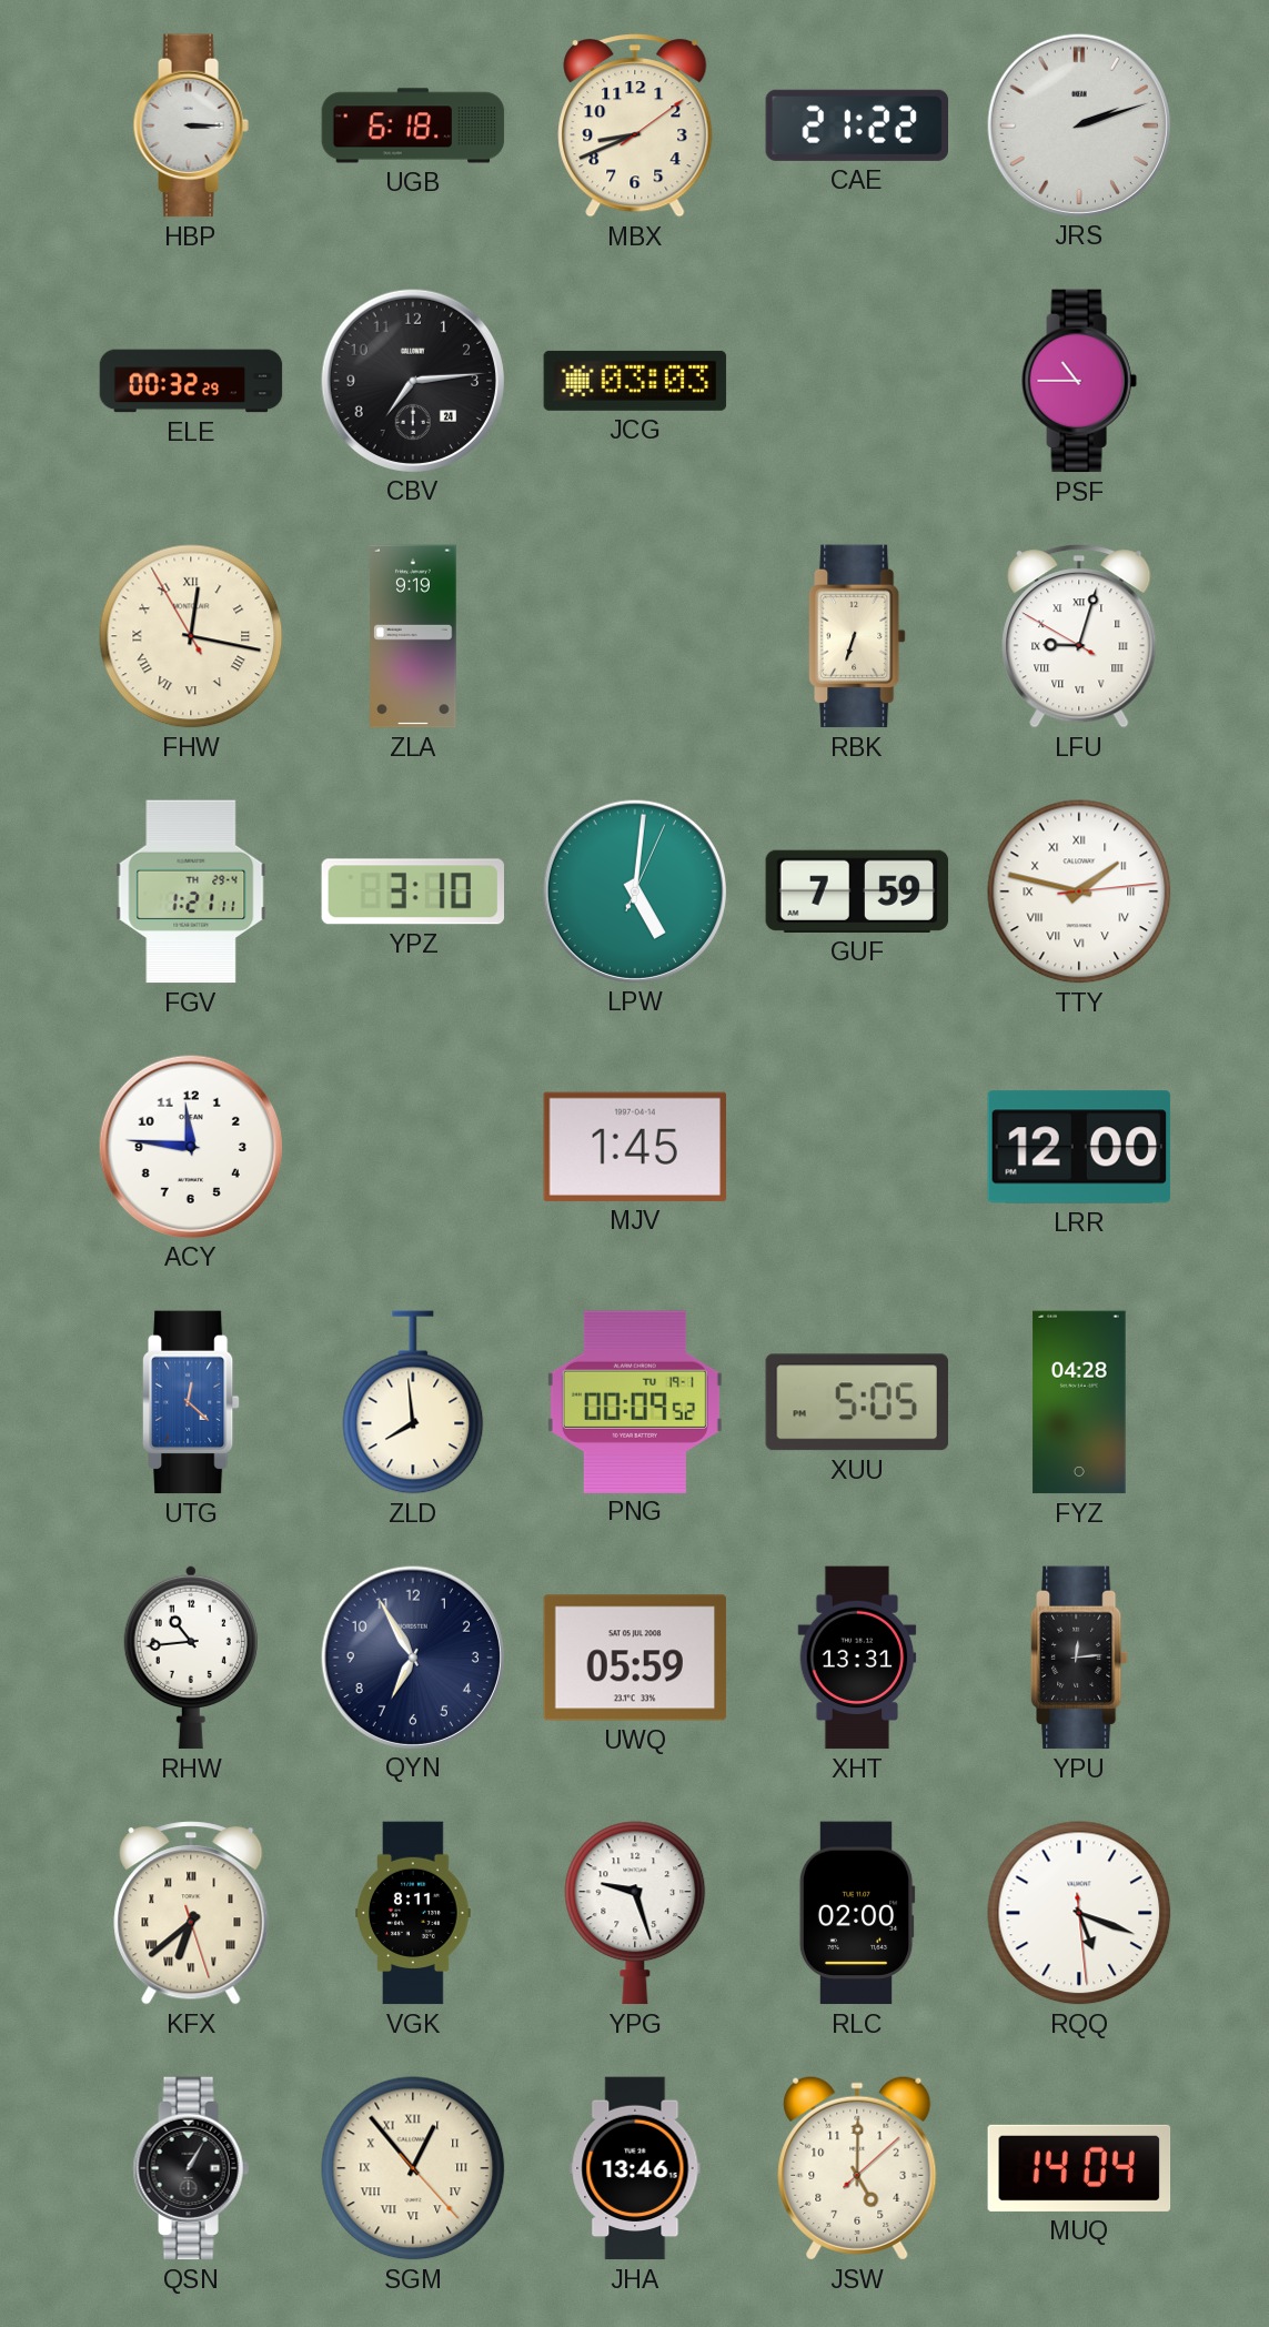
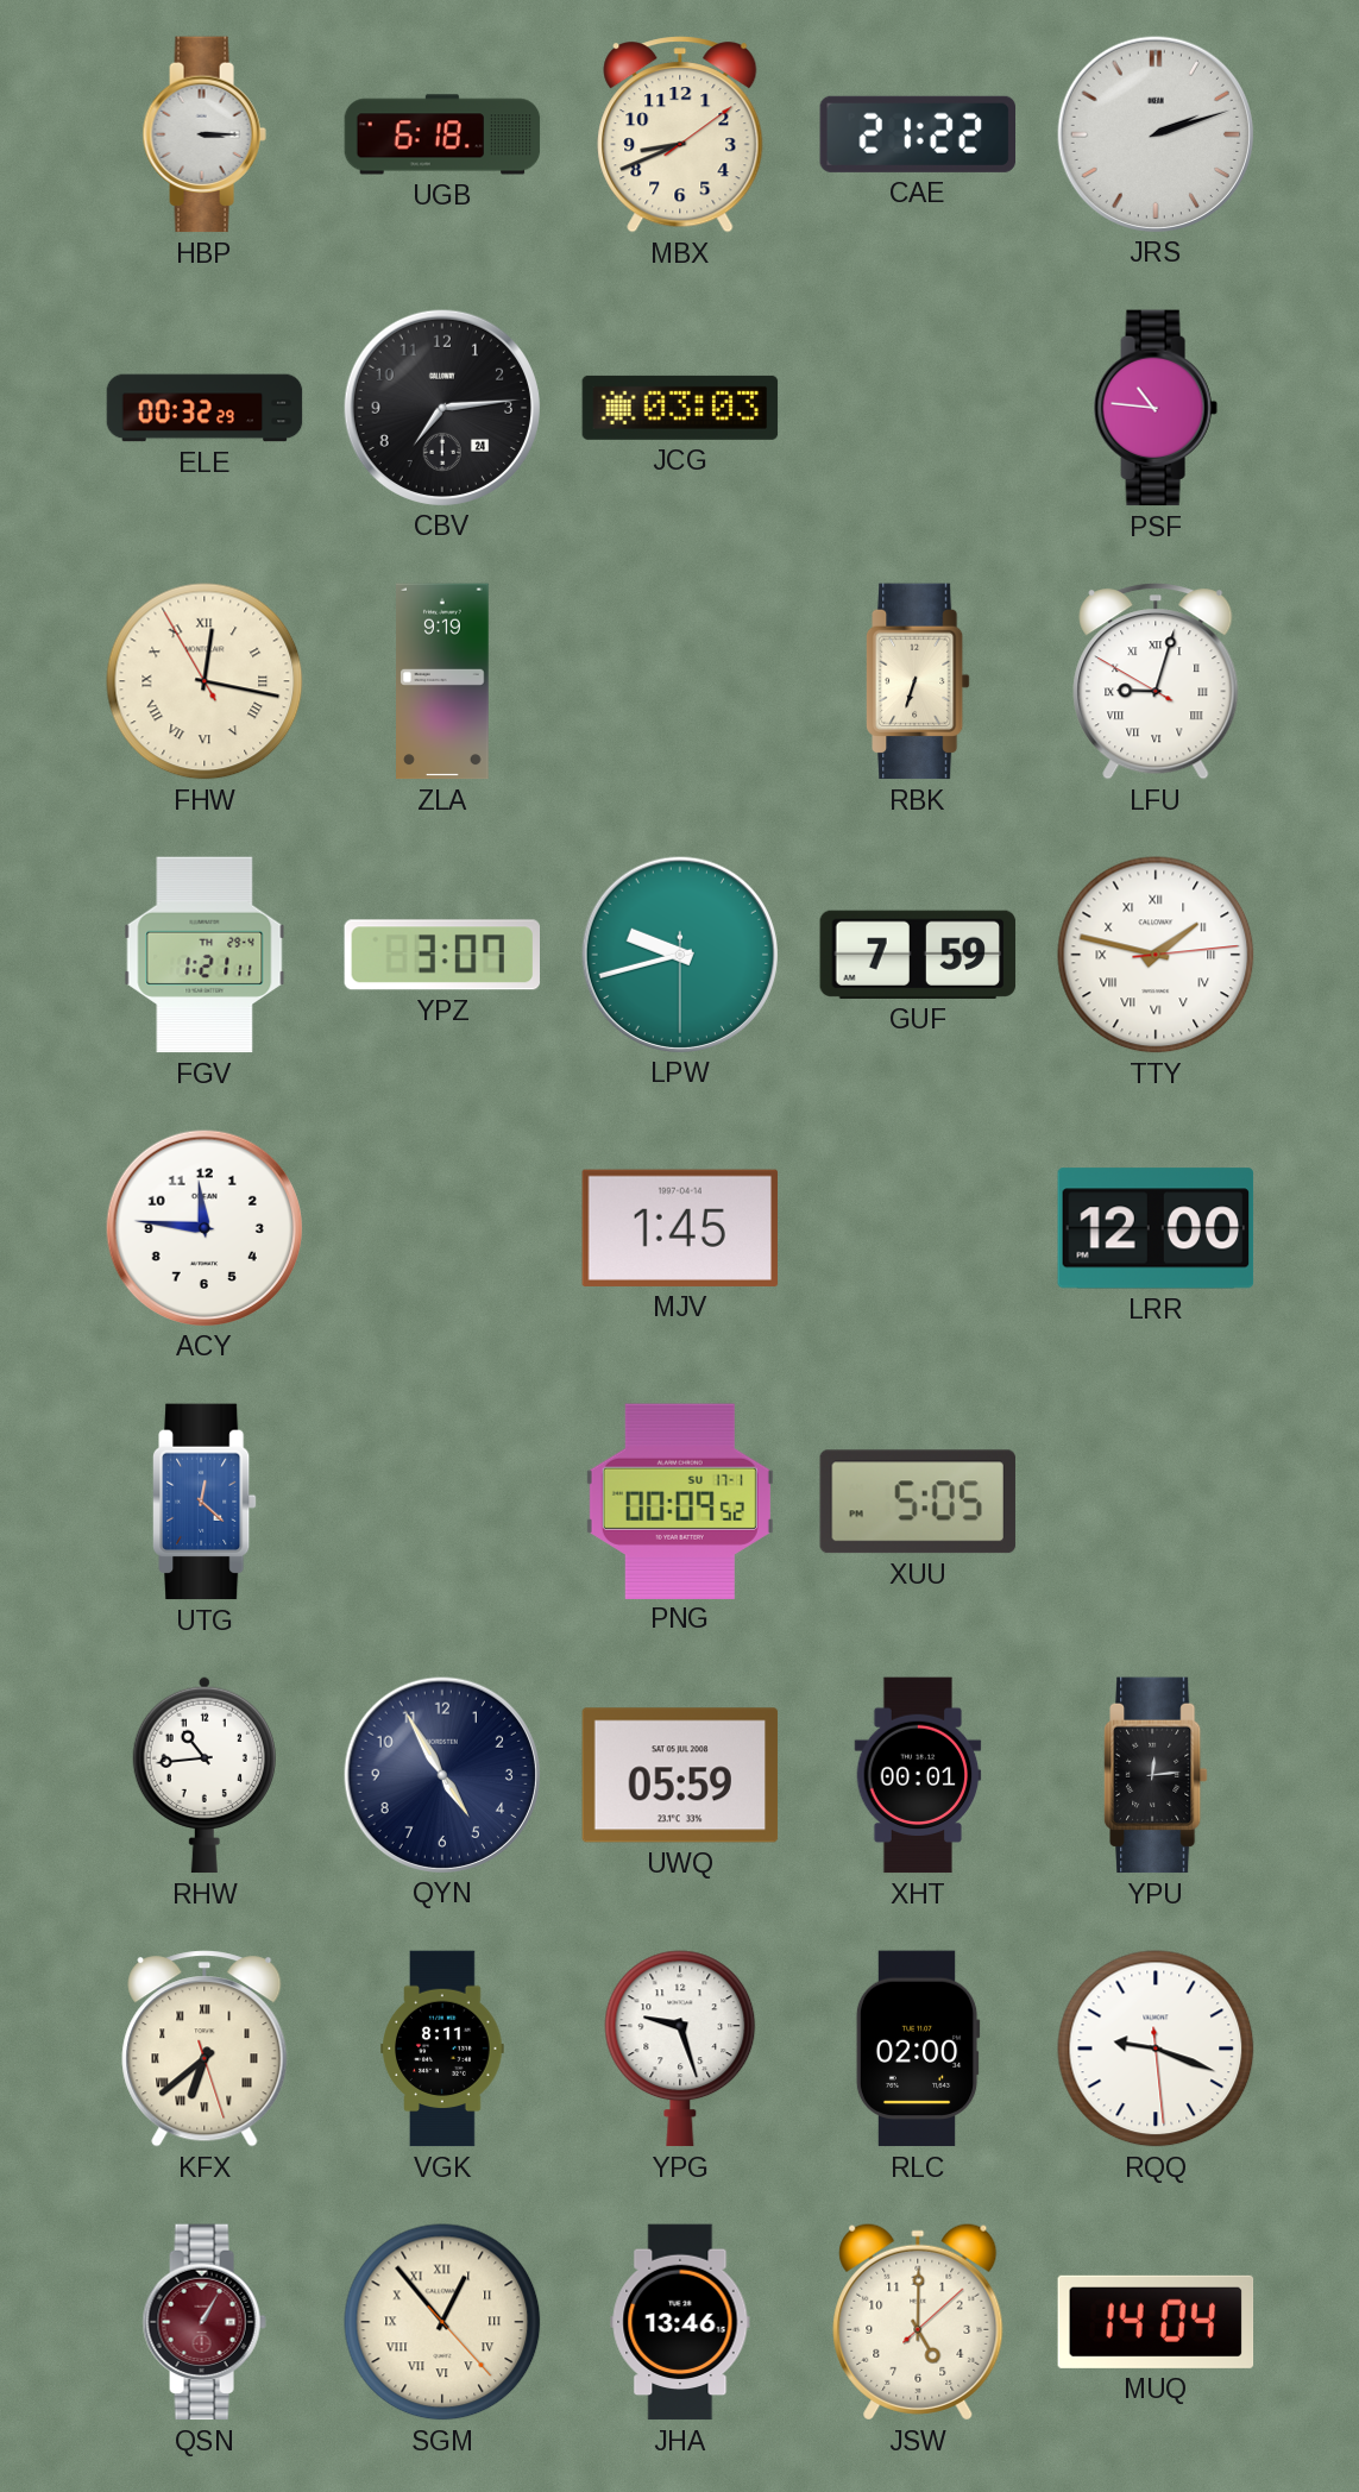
PSF: 10:45 -> 10:46
YPZ: 3:10 -> 3:07
LPW: 5:01 -> 9:42
ZLD: 7:59 -> none
PNG date: TU 19-1 -> SU 17-1
FYZ: 04:28 -> none
QYN: 6:55 -> 4:55
XHT: 13:31 -> 00:01
RQQ: 5:18 -> 9:18
QSN dial: black -> burgundy
